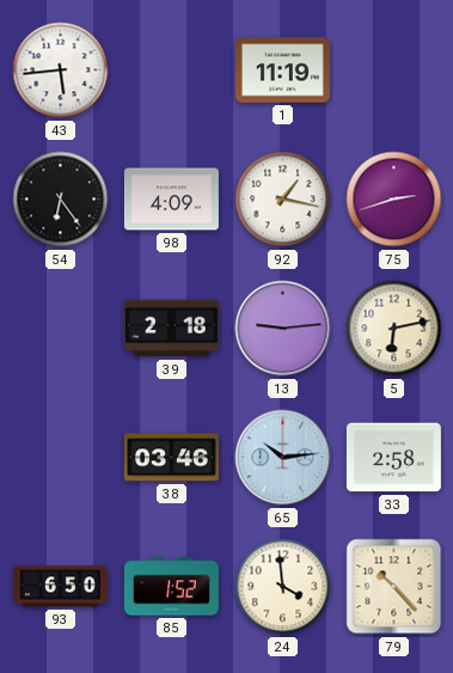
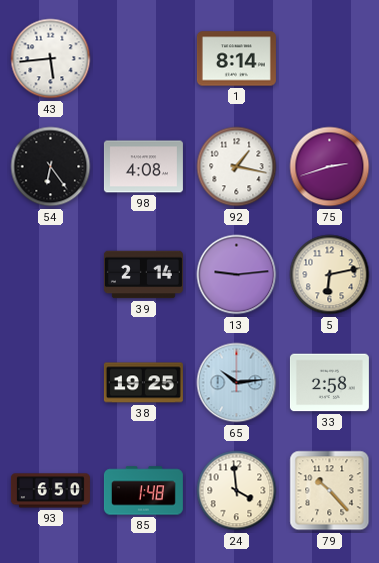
1: 11:19 -> 8:14
98: 4:09 -> 4:08
39: 2:18 -> 2:14
38: 03:46 -> 19:25
85: 1:52 -> 1:48
